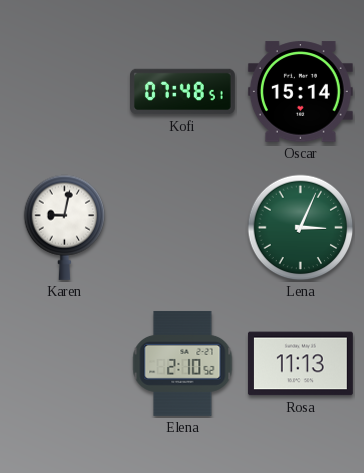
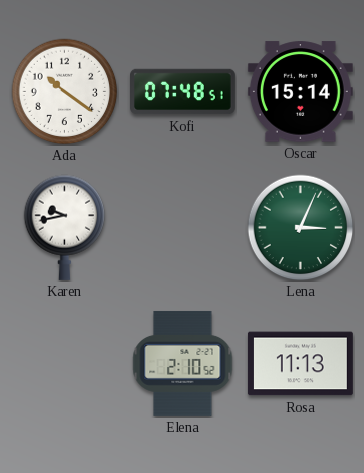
Ada: none -> 10:21
Karen: 9:02 -> 9:43
